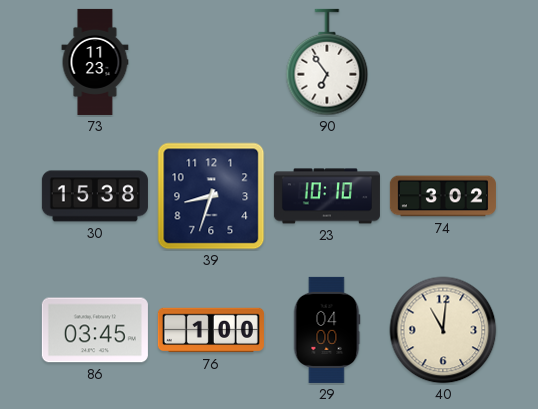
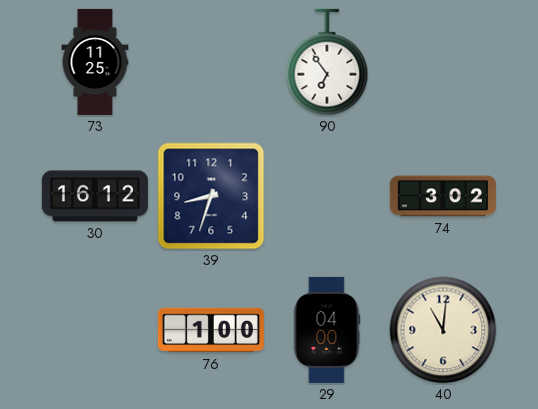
73: 11:23 -> 11:25
30: 15:38 -> 16:12
23: 10:10 -> none
86: 03:45 -> none
